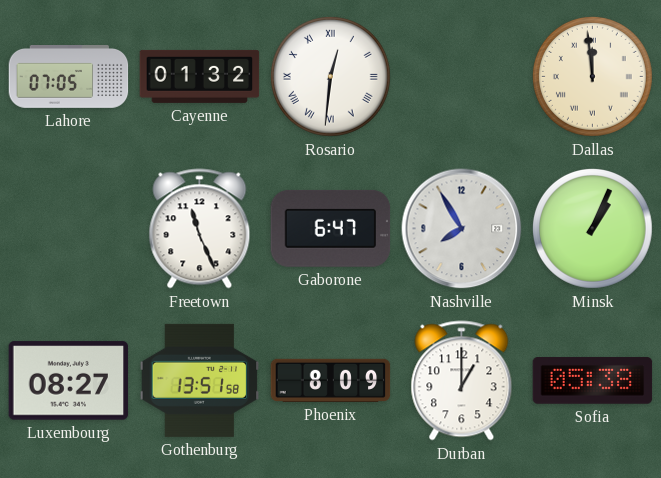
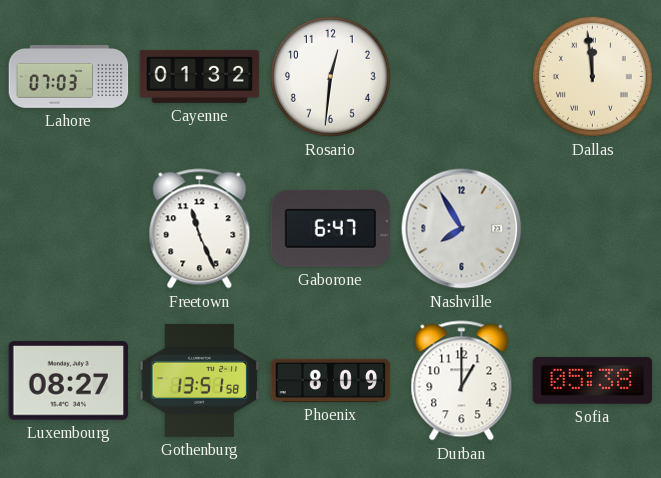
Lahore: 07:05 -> 07:03
Rosario numerals: Roman -> Arabic
Minsk: 1:04 -> none
